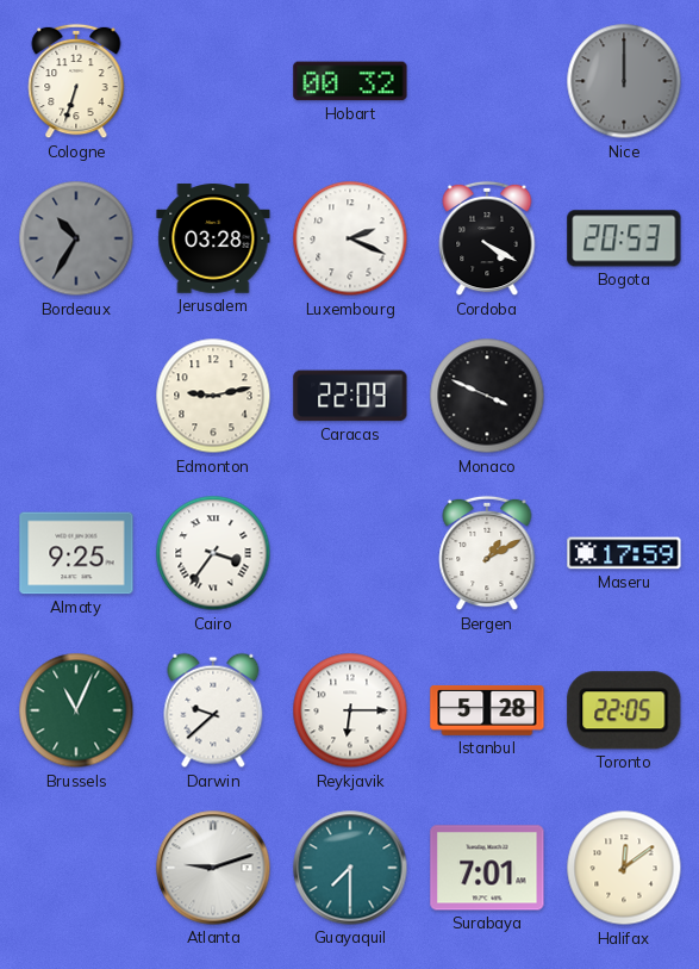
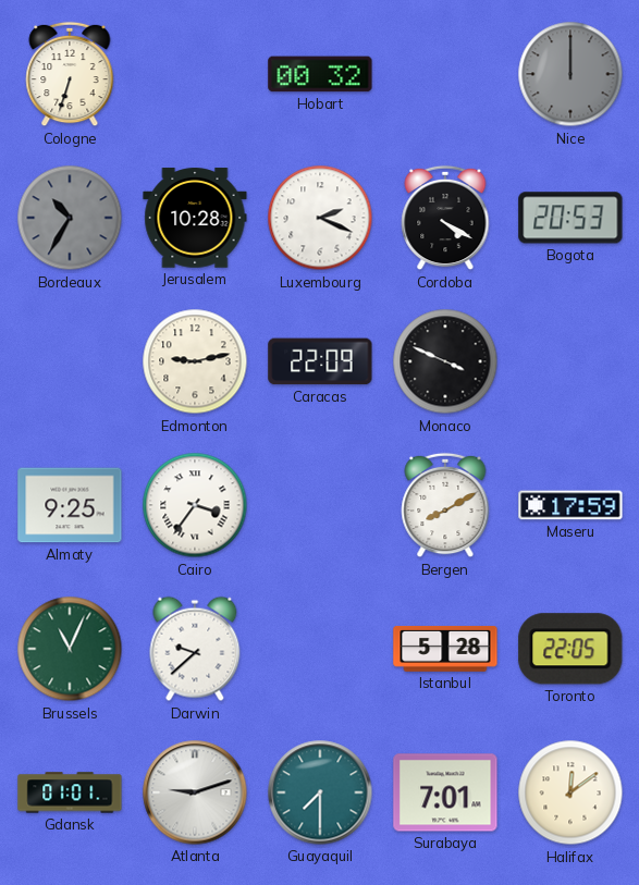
Jerusalem: 03:28 -> 10:28
Bergen: 1:10 -> 8:10
Reykjavik: 6:15 -> none
Gdansk: none -> 01:01
